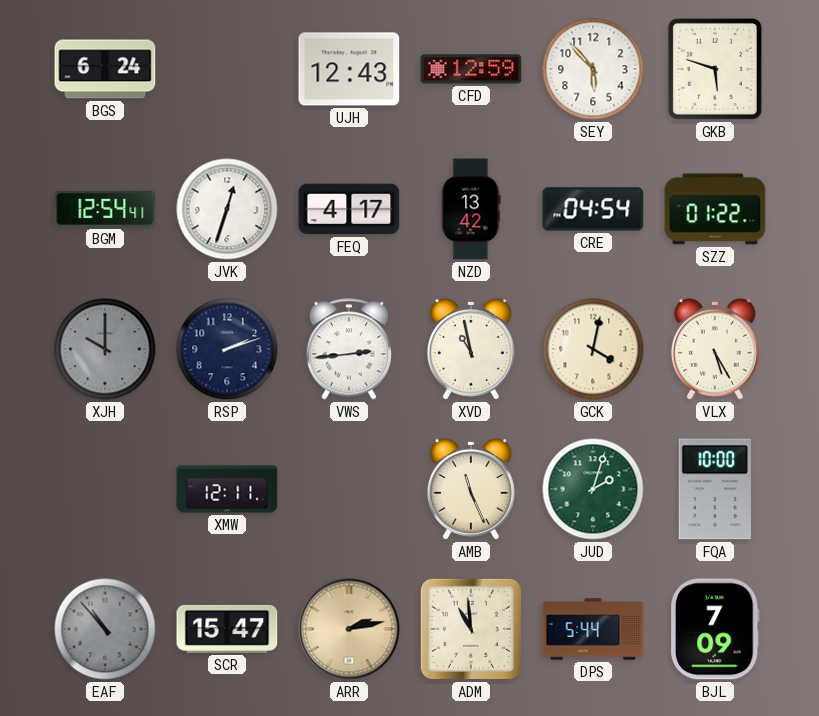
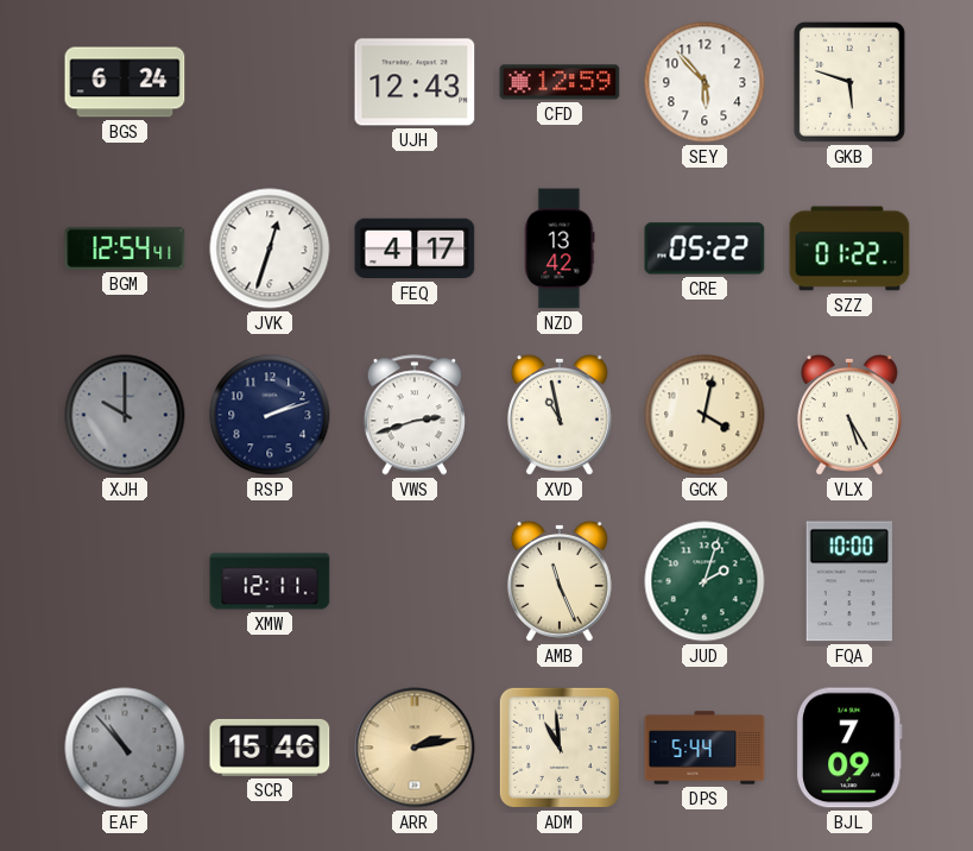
CRE: 04:54 -> 05:22
VWS: 2:44 -> 2:42
SCR: 15:47 -> 15:46
